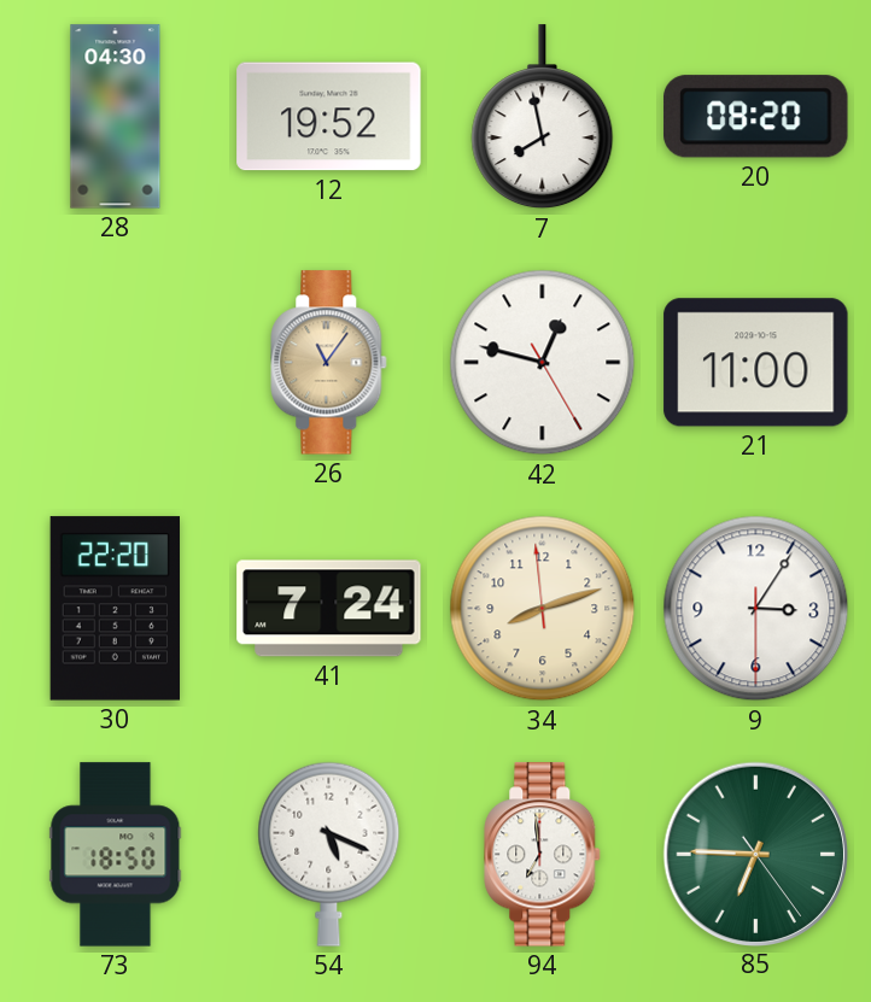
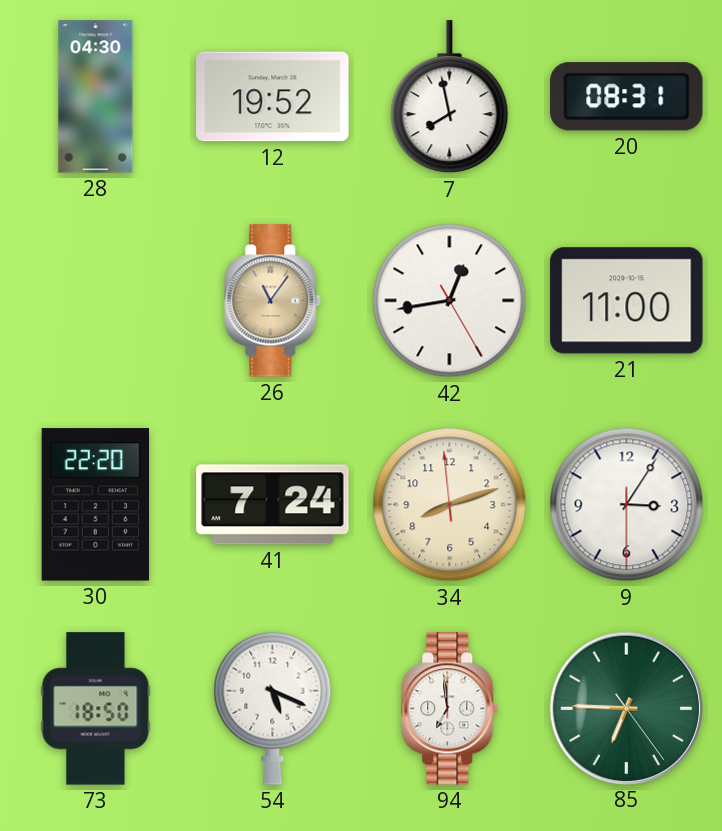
20: 08:20 -> 08:31
42: 12:47 -> 12:43
